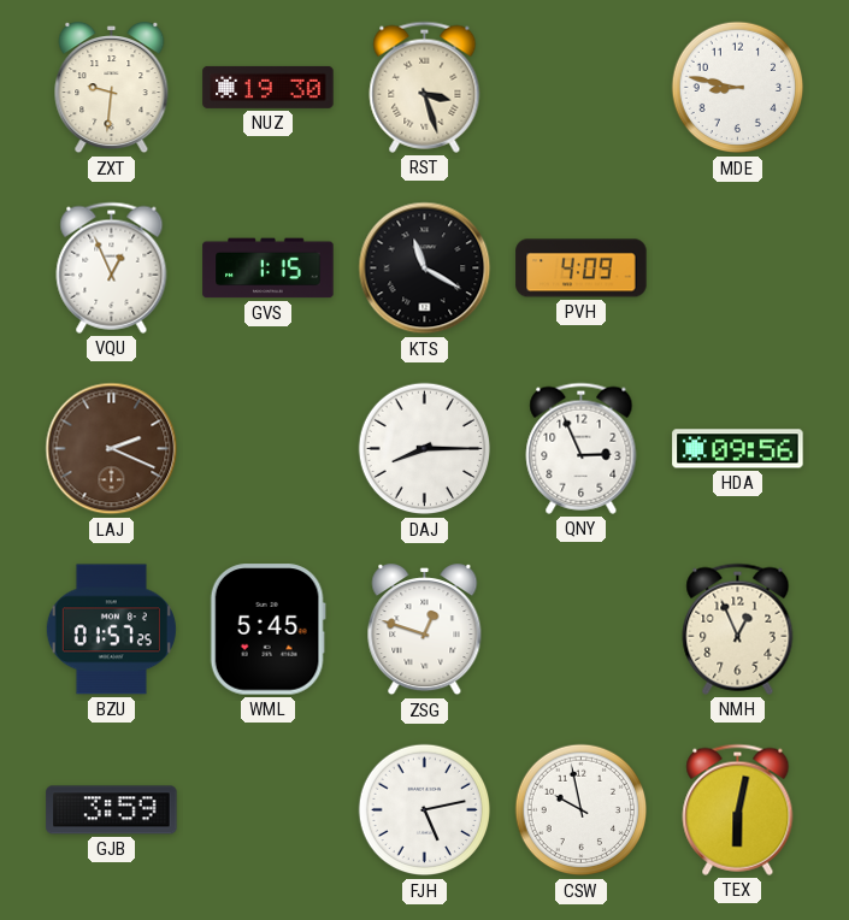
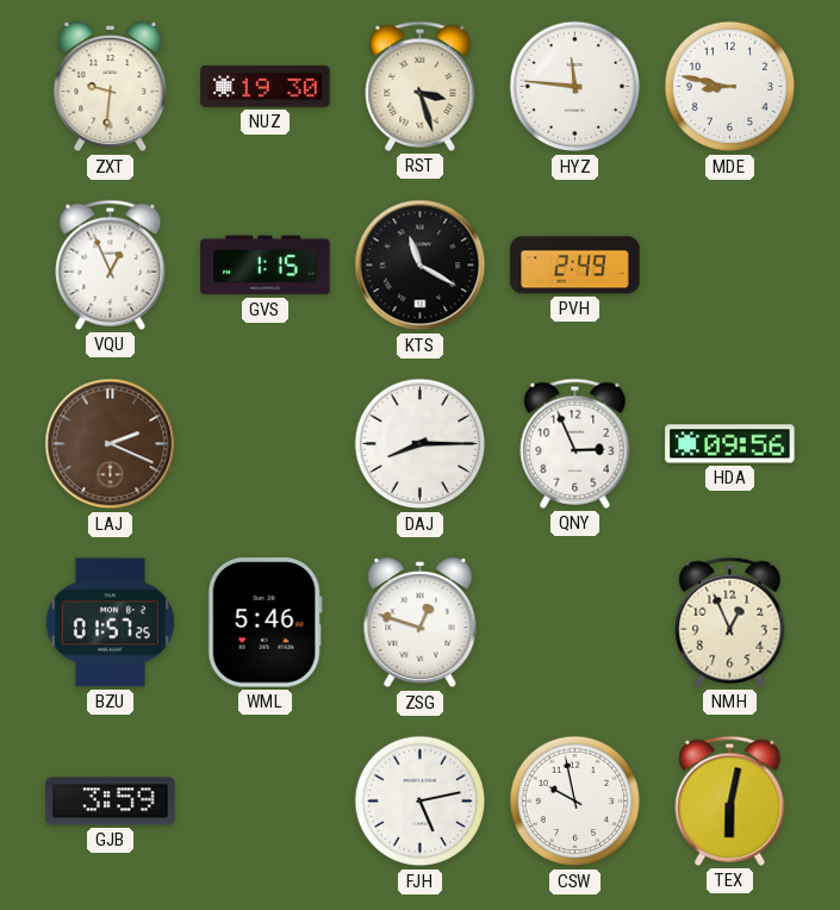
HYZ: none -> 11:46
PVH: 4:09 -> 2:49
WML: 5:45 -> 5:46
